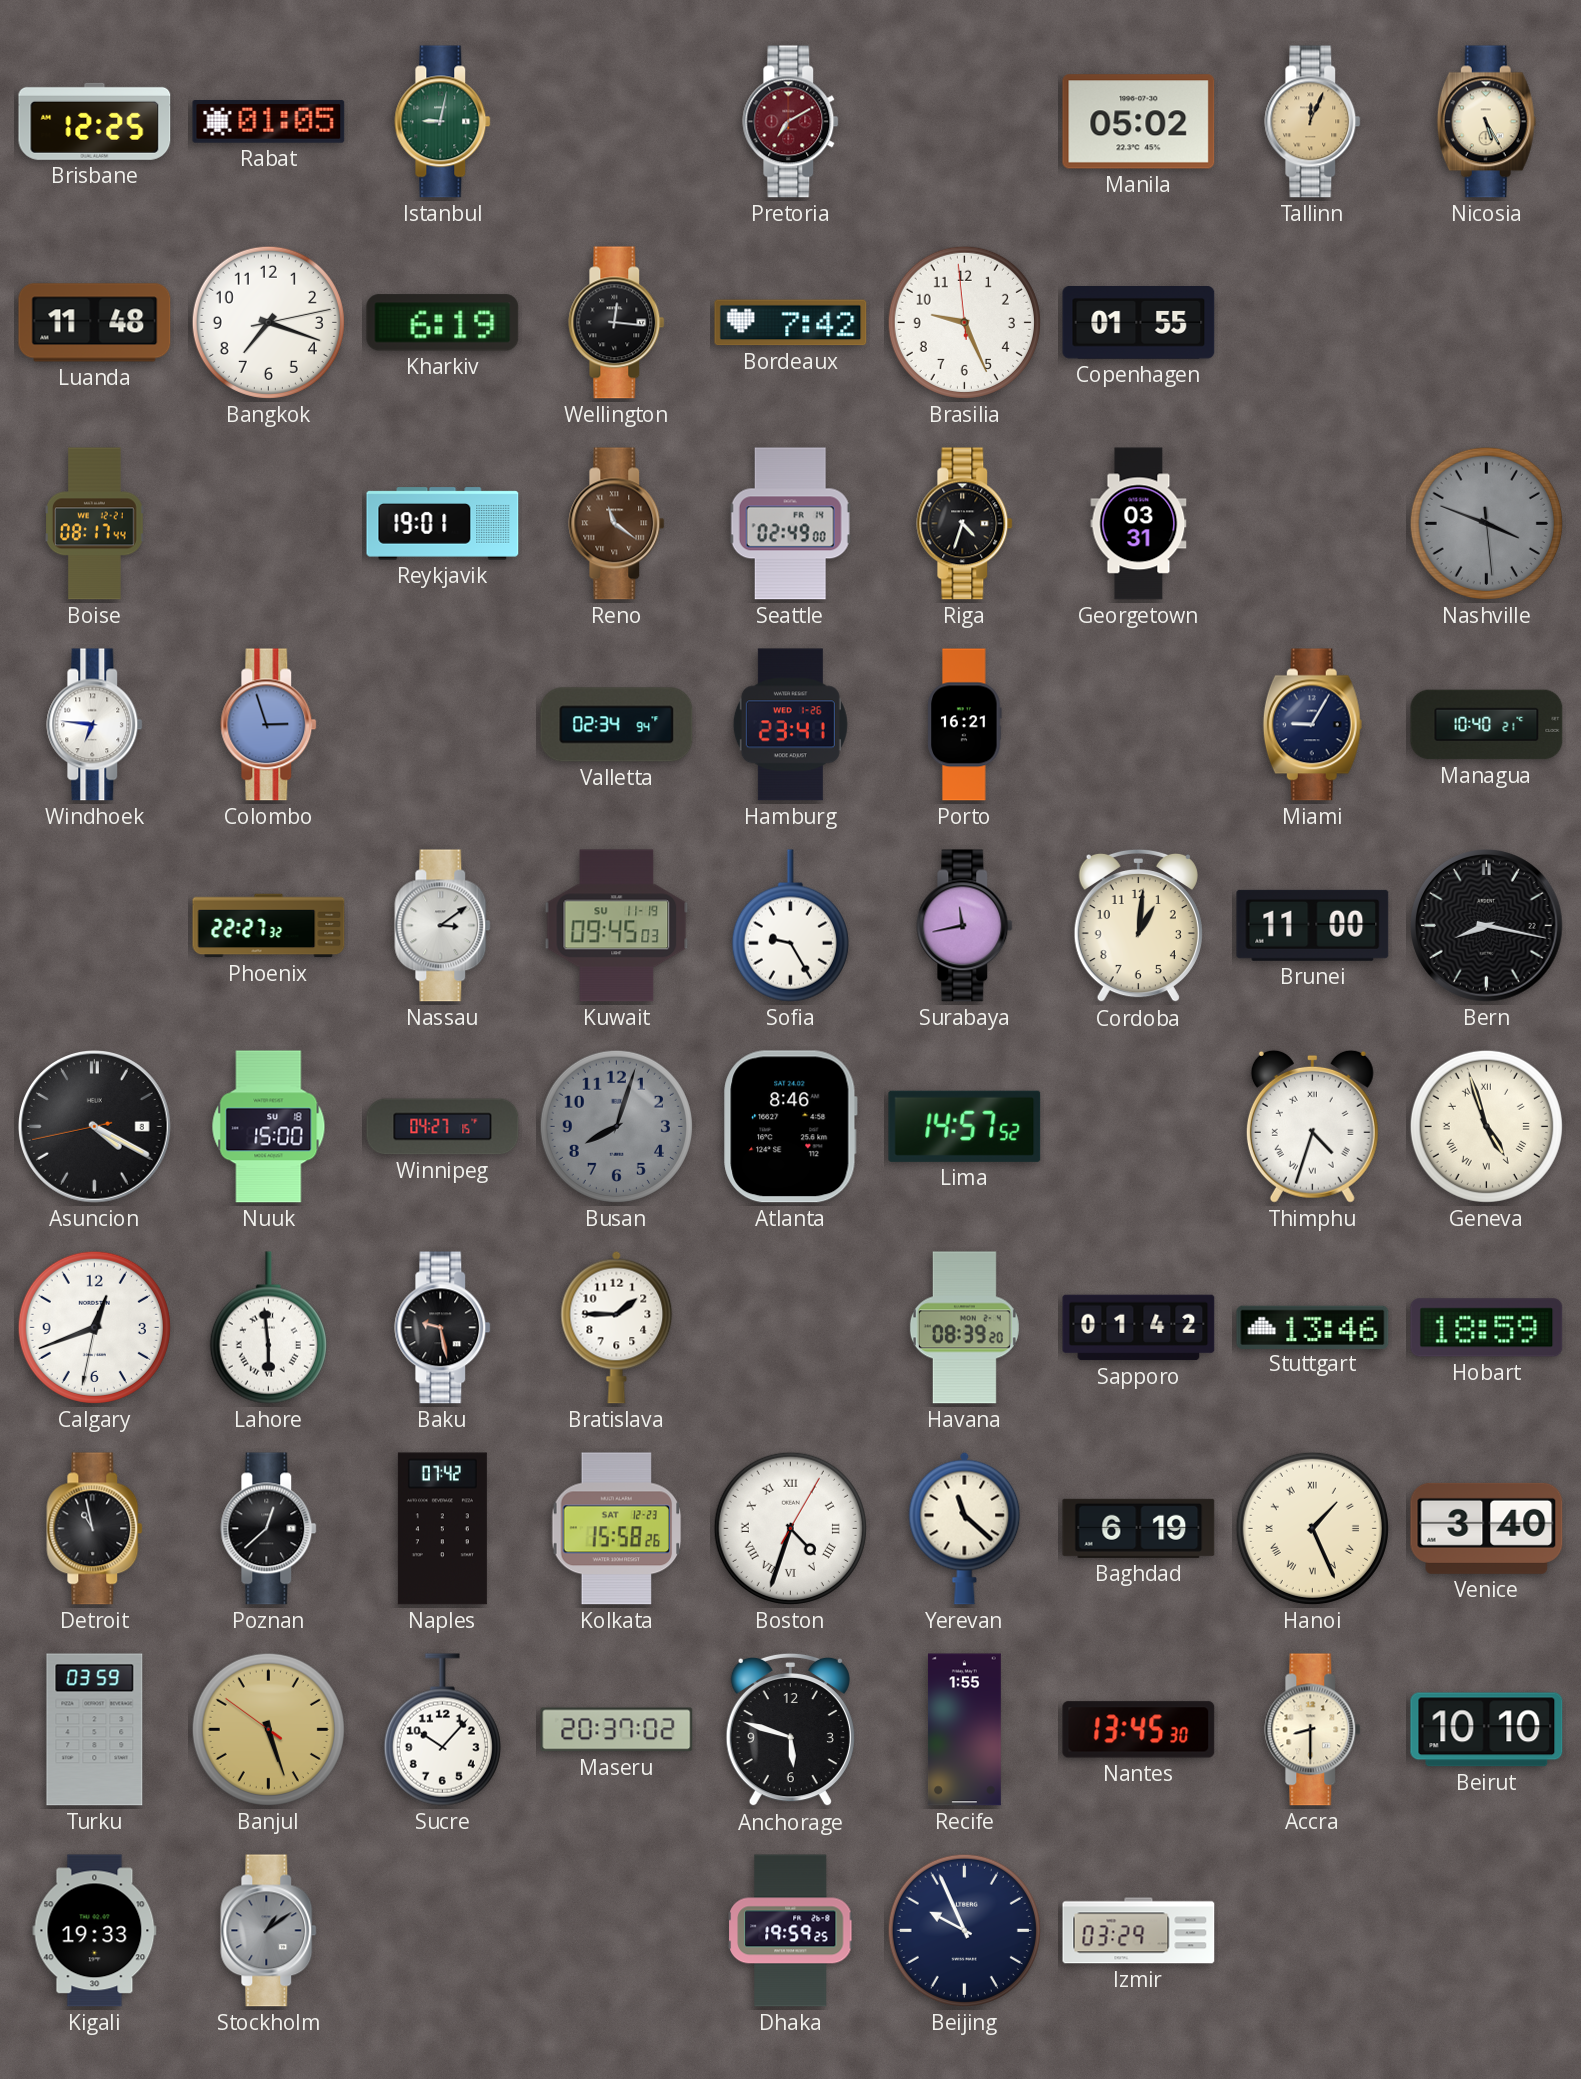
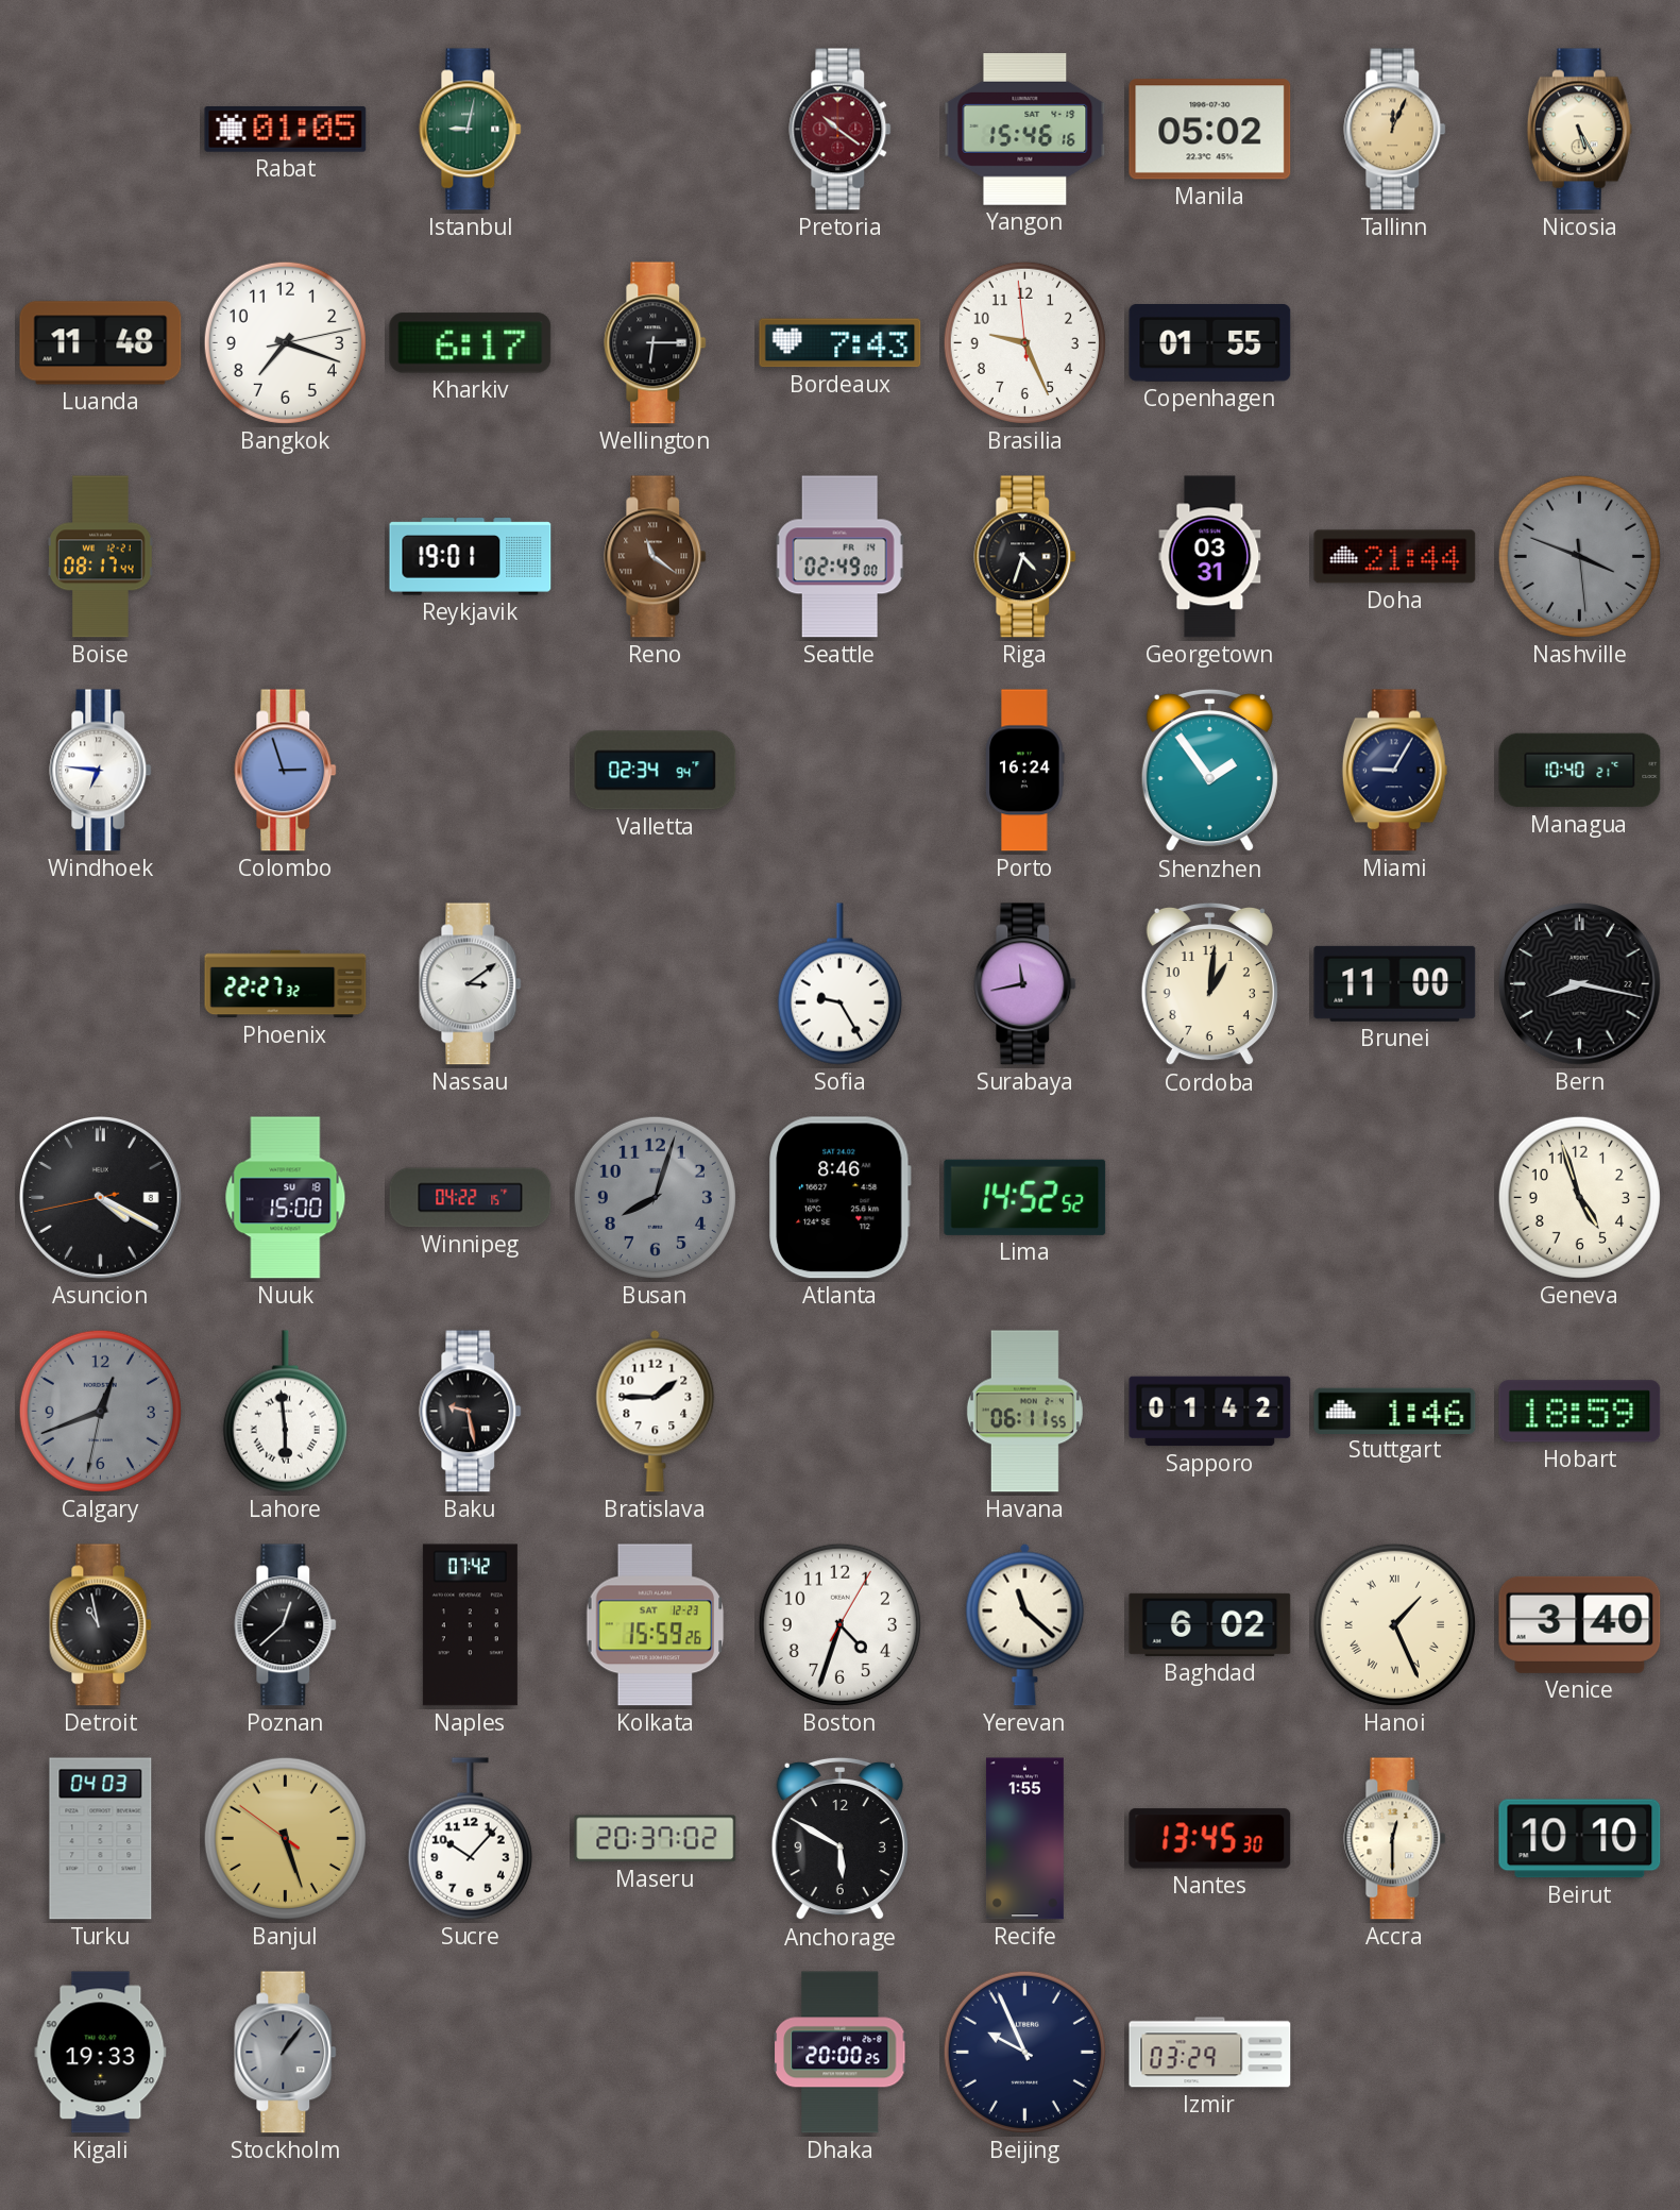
Brisbane: 12:25 -> none
Pretoria: 7:10 -> 10:21
Yangon: none -> 15:46
Kharkiv: 6:19 -> 6:17
Wellington: 12:16 -> 6:15
Bordeaux: 7:42 -> 7:43
Doha: none -> 21:44
Hamburg: 23:41 -> none
Porto: 16:21 -> 16:24
Shenzhen: none -> 1:54
Kuwait: 09:45 -> none
Winnipeg: 04:27 -> 04:22
Lima: 14:57 -> 14:52
Thimphu: 4:33 -> none
Geneva numerals: Roman -> Arabic
Calgary dial: white -> grey
Havana: 08:39 -> 06:11
Stuttgart: 13:46 -> 1:46
Kolkata: 15:58 -> 15:59
Boston numerals: Roman -> Arabic
Baghdad: 6:19 -> 6:02
Turku: 03:59 -> 04:03
Anchorage: 5:48 -> 5:50
Accra: 8:30 -> 12:30
Stockholm: 1:09 -> 1:06
Dhaka: 19:59 -> 20:00
